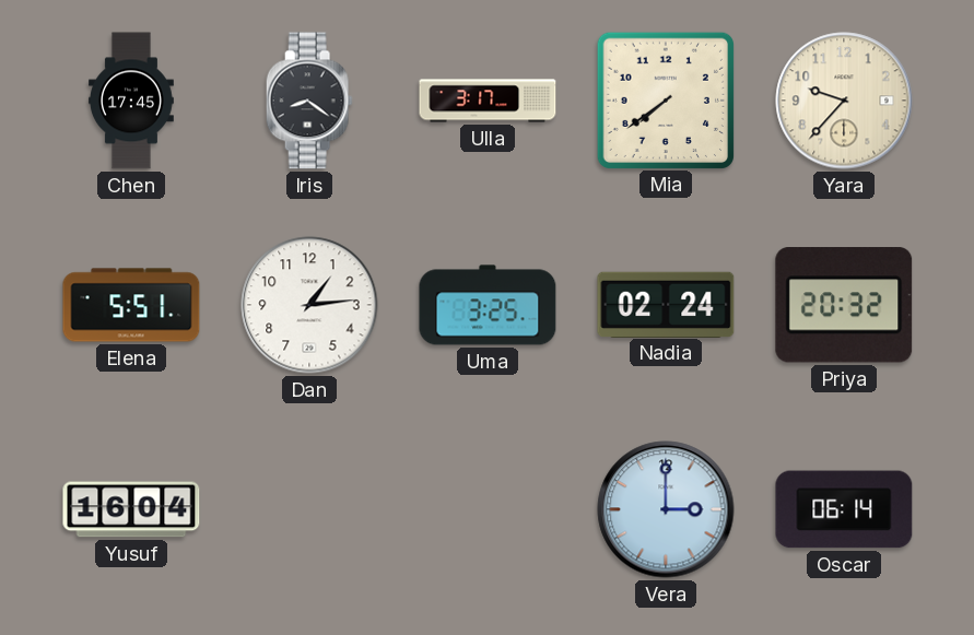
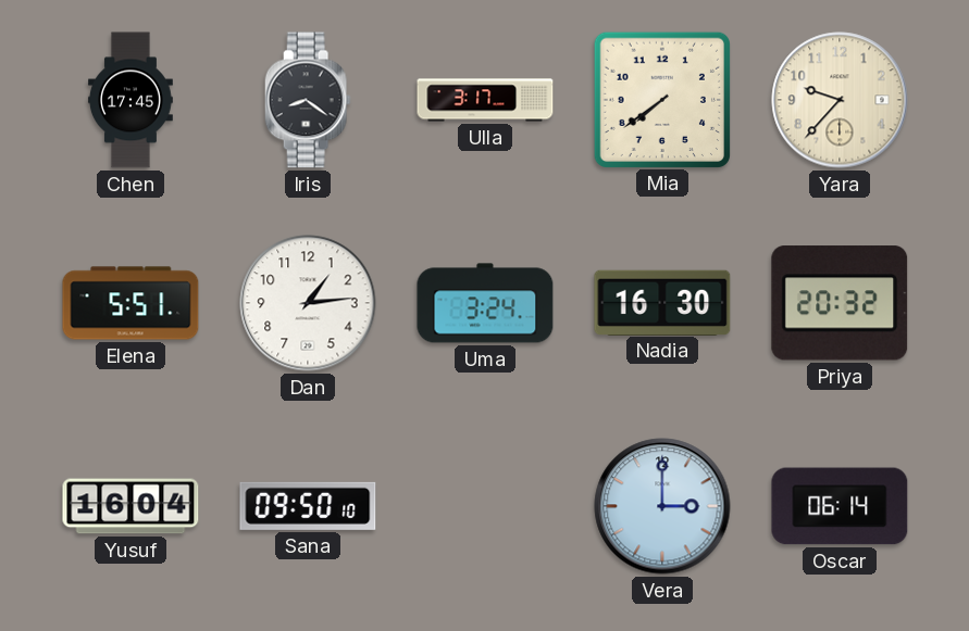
Uma: 3:25 -> 3:24
Nadia: 02:24 -> 16:30
Sana: none -> 09:50
